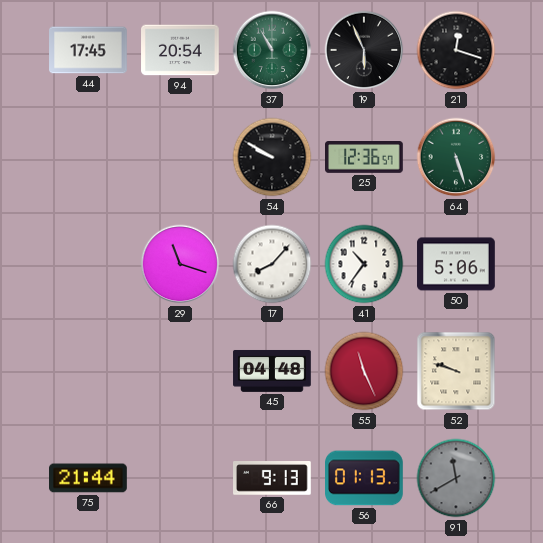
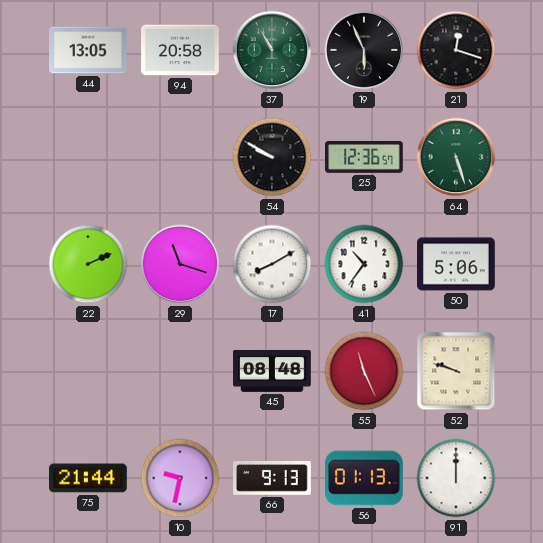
44: 17:45 -> 13:05
94: 20:54 -> 20:58
22: none -> 2:11
17: 8:07 -> 8:10
45: 04:48 -> 08:48
10: none -> 9:32
91: 11:40 -> 12:00
91 dial: grey -> white
